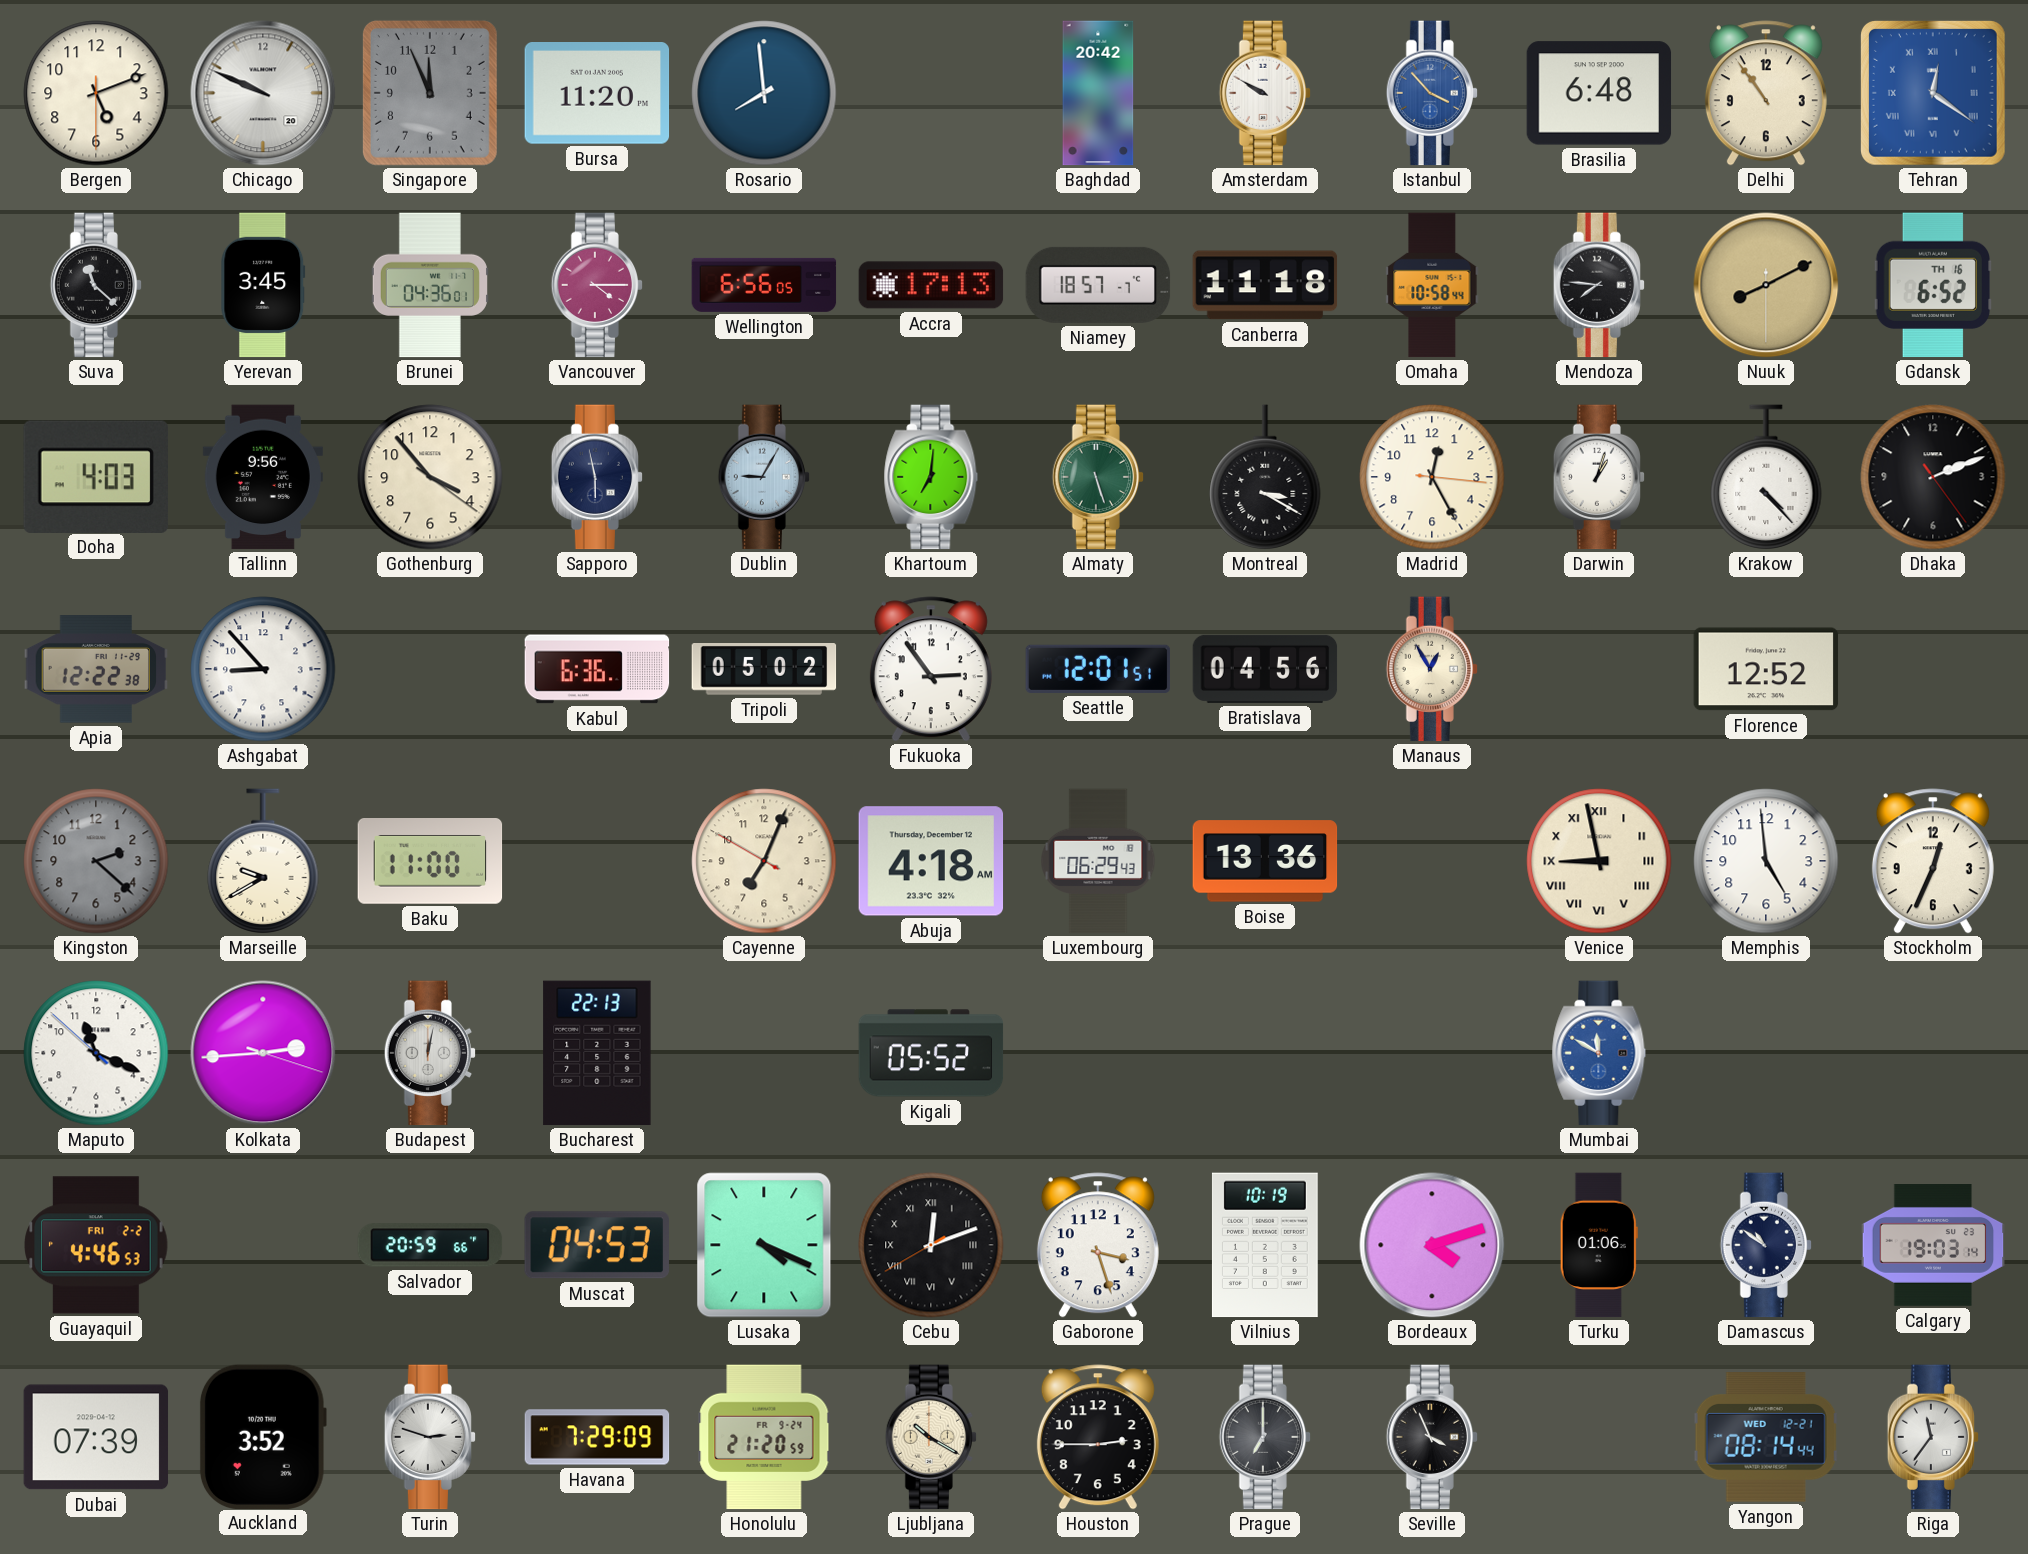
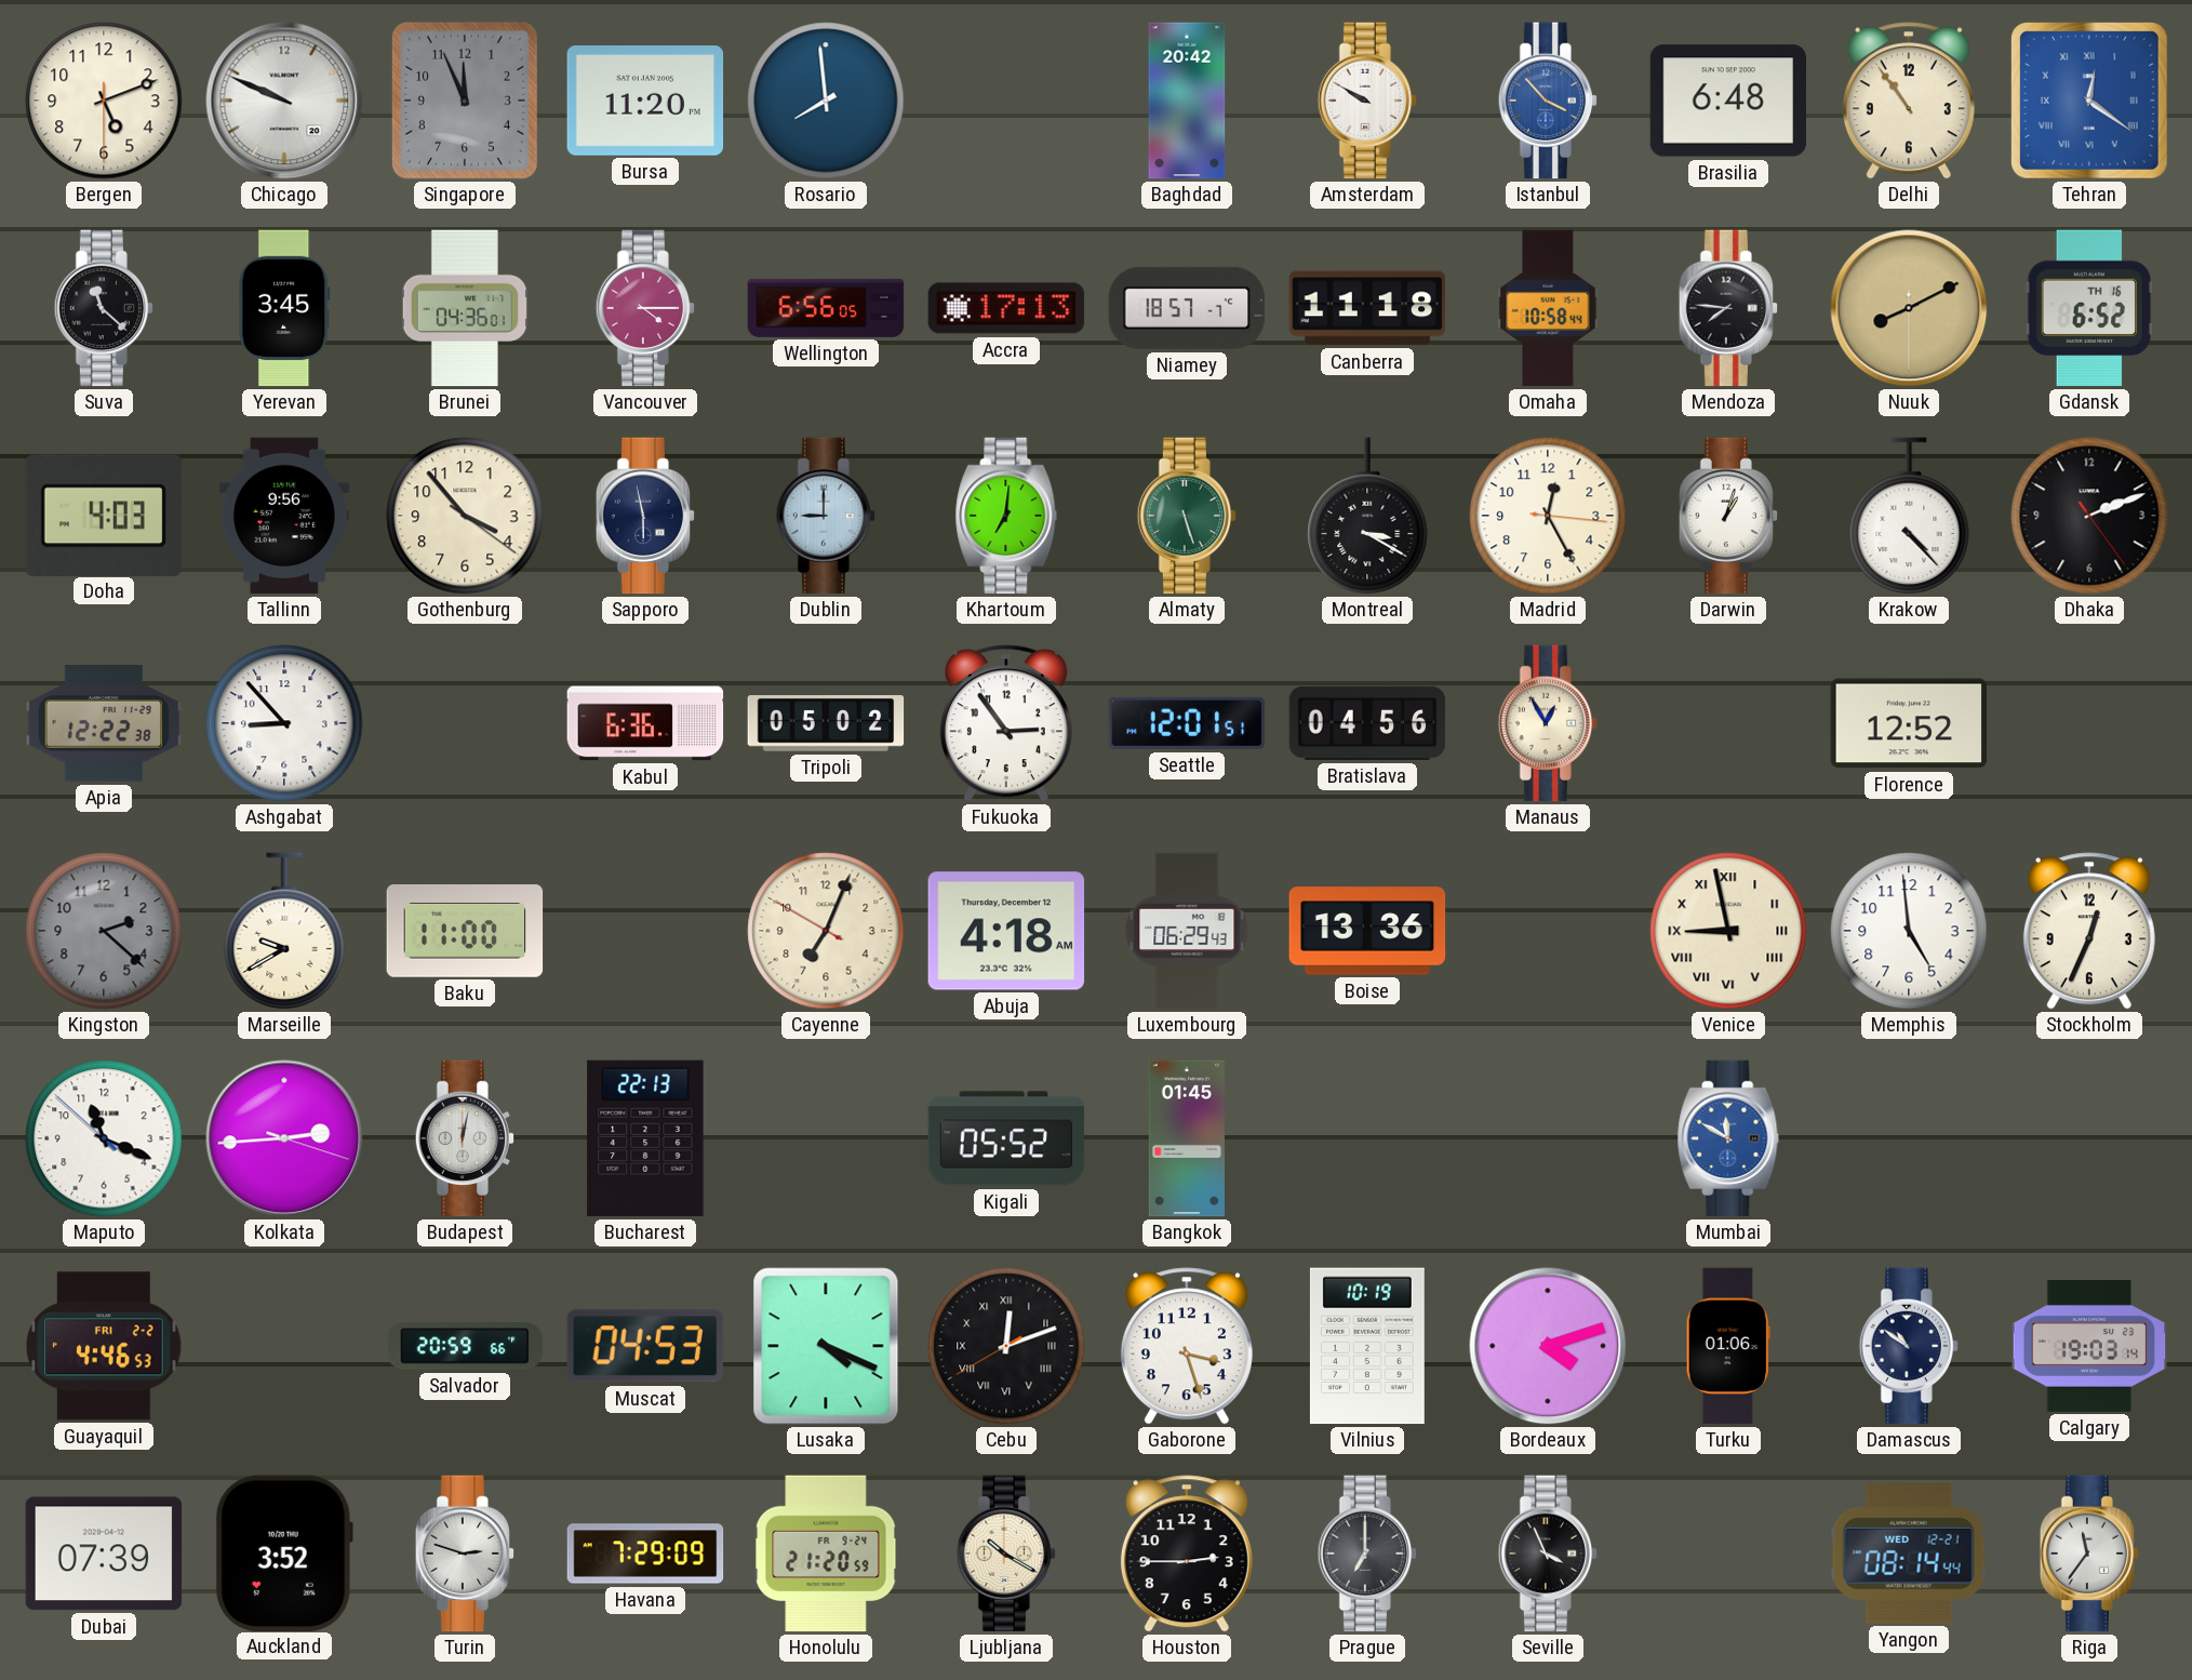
Dublin: 9:05 -> 9:00
Bangkok: none -> 01:45
